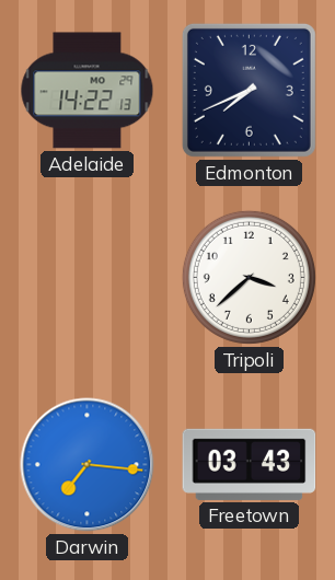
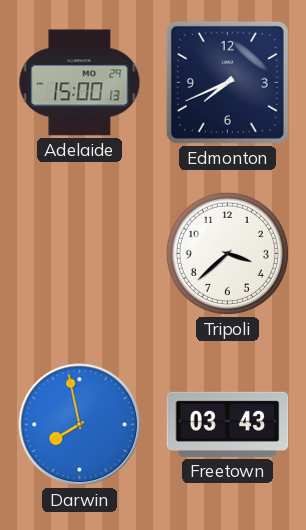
Adelaide: 14:22 -> 15:00
Darwin: 7:16 -> 7:58
